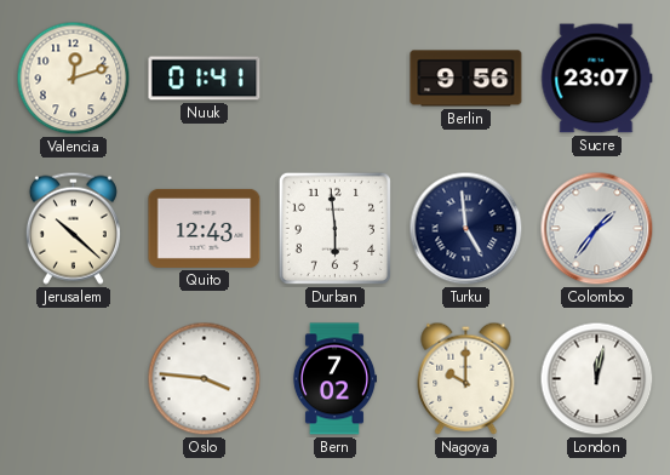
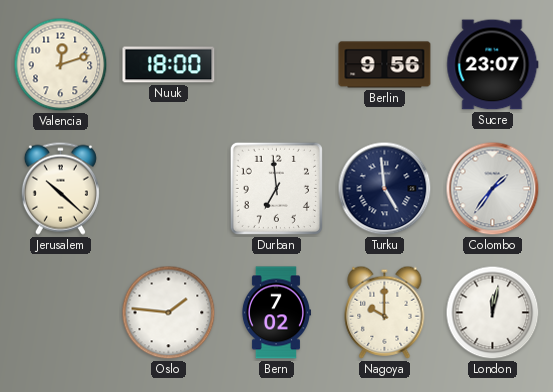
Nuuk: 01:41 -> 18:00
Quito: 12:43 -> none
Durban: 5:59 -> 6:59
Oslo: 3:46 -> 1:46
